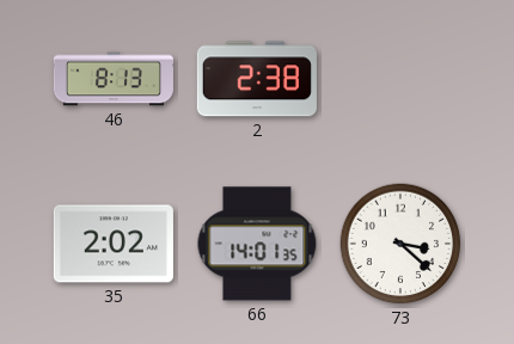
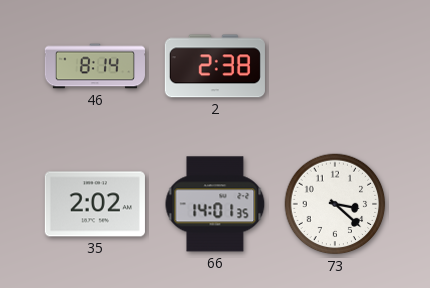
46: 8:13 -> 8:14
